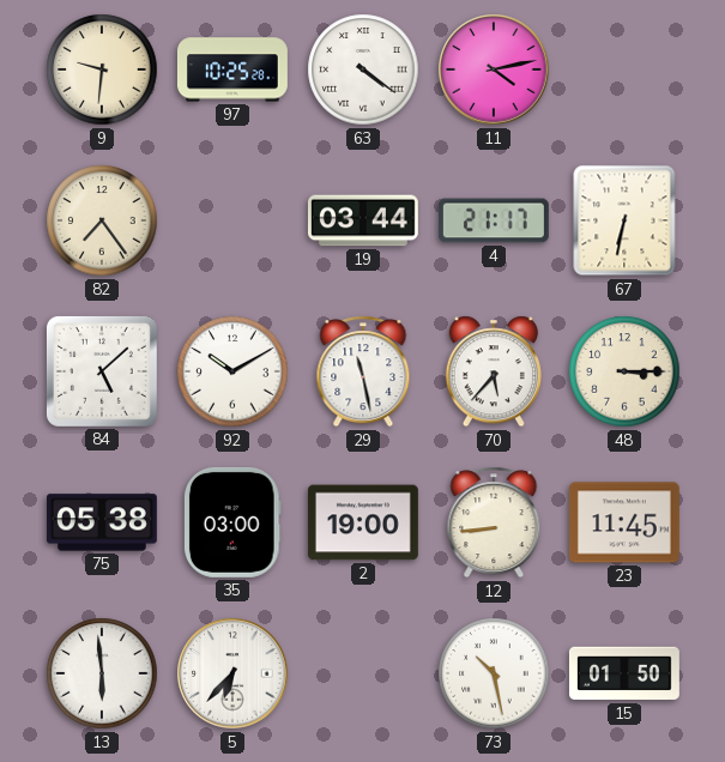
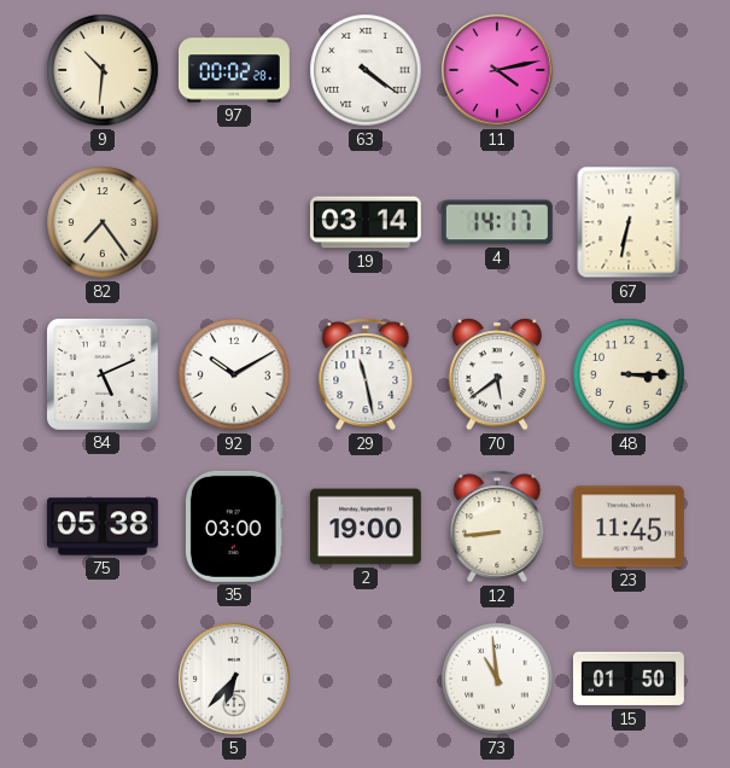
9: 9:31 -> 10:31
97: 10:25 -> 00:02
19: 03:44 -> 03:14
4: 21:17 -> 14:17
84: 5:08 -> 5:11
70: 5:37 -> 5:39
13: 5:59 -> none
73: 10:28 -> 10:59
